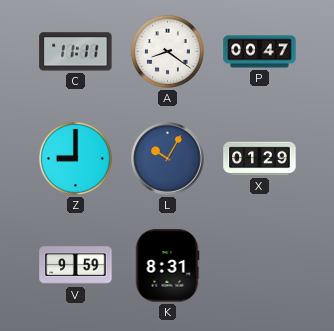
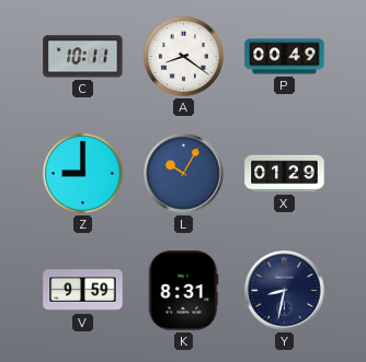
C: 11:11 -> 10:11
P: 00:47 -> 00:49
Y: none -> 8:32
